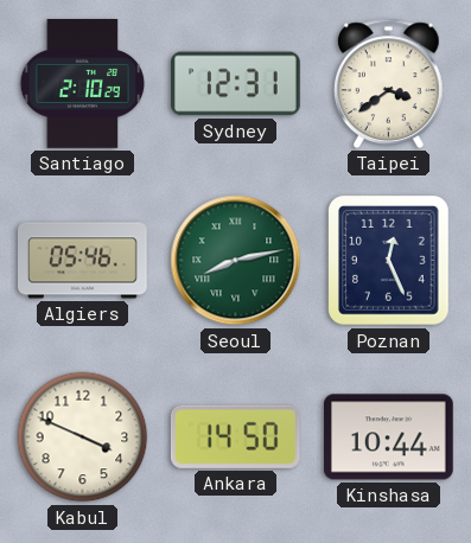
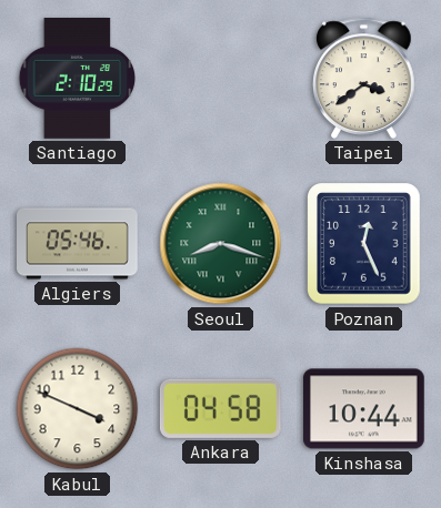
Sydney: 12:31 -> none
Seoul: 8:13 -> 8:18
Ankara: 14:50 -> 04:58
